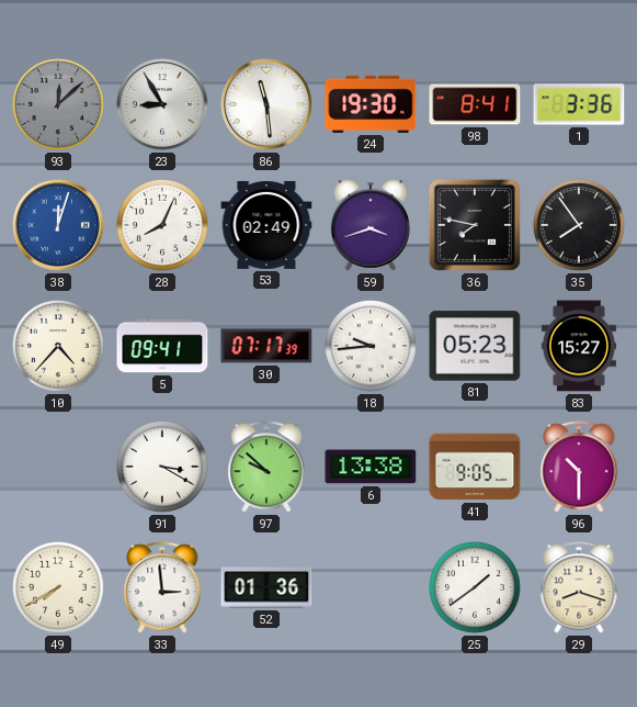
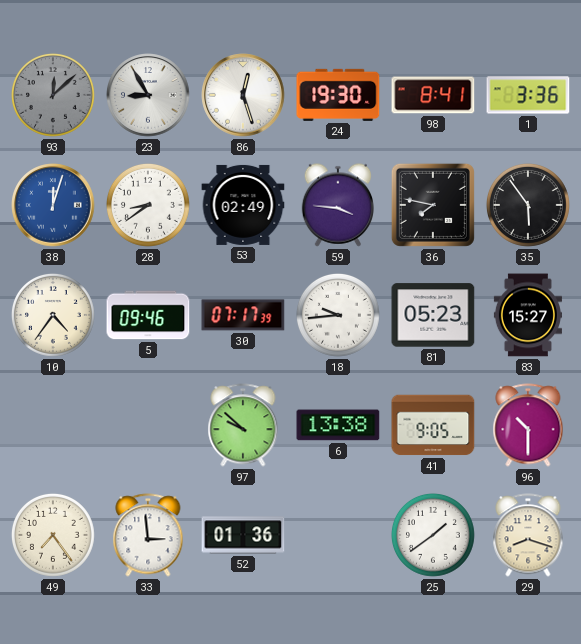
86: 11:29 -> 12:27
28: 8:04 -> 8:39
59: 3:42 -> 3:46
35: 7:54 -> 5:54
10: 4:37 -> 4:36
5: 09:41 -> 09:46
91: 3:20 -> none
49: 7:40 -> 7:24
